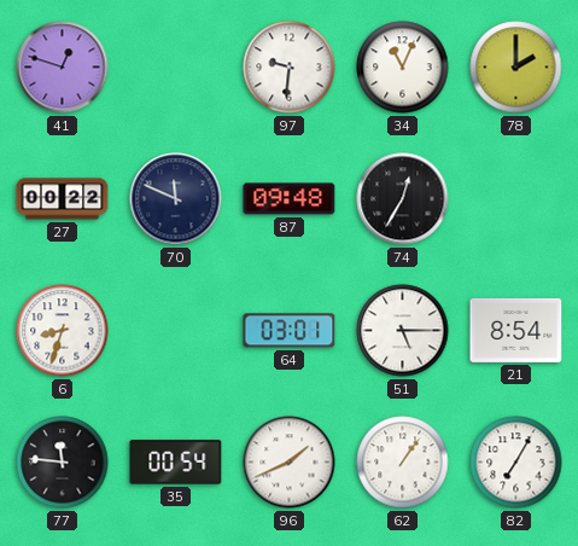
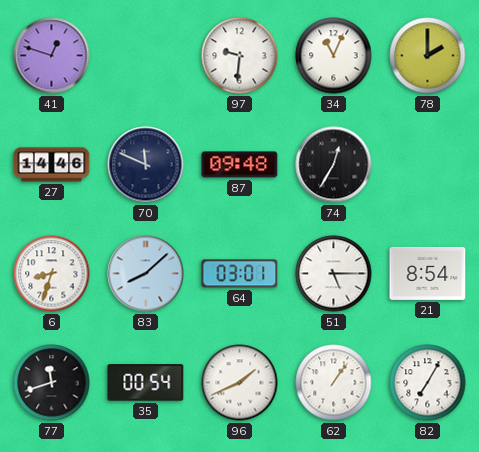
27: 00:22 -> 14:46
83: none -> 8:08
77: 11:46 -> 11:42
